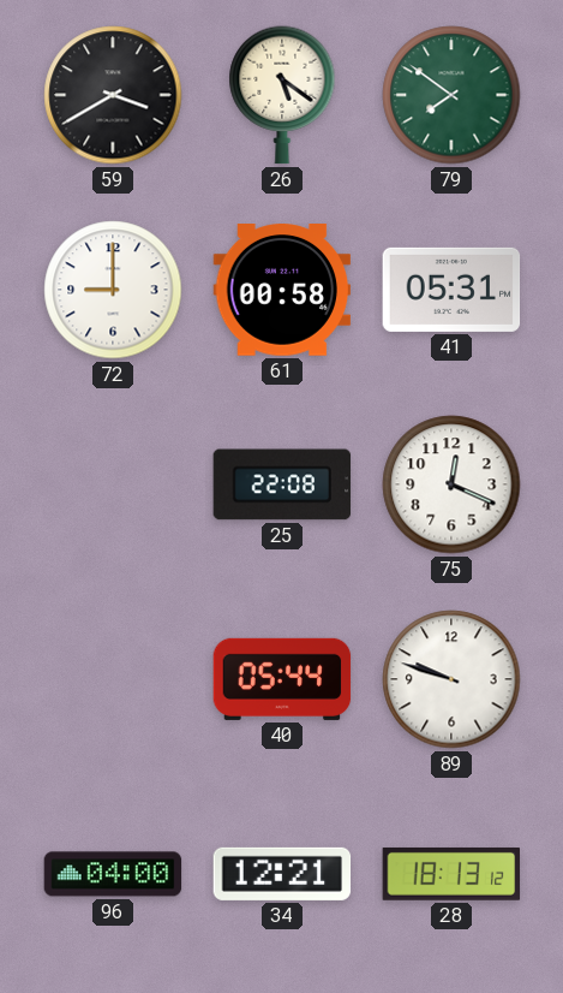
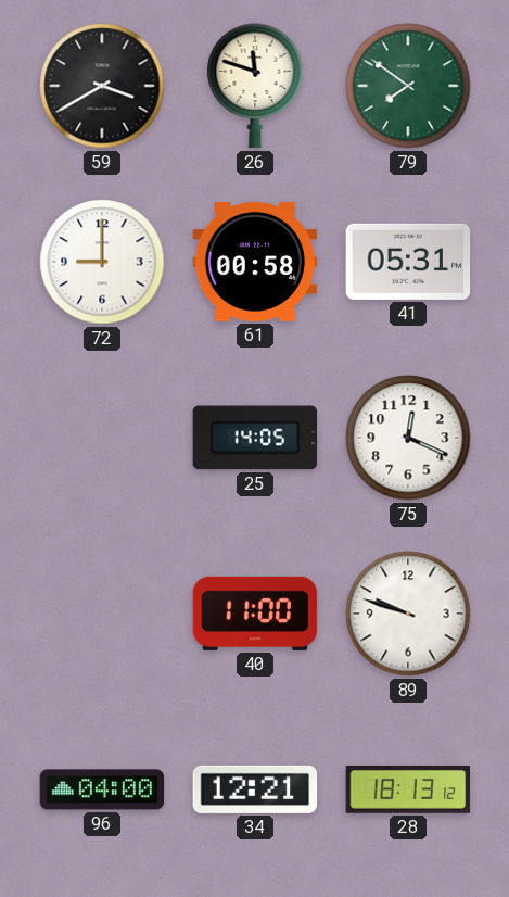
26: 5:21 -> 11:48
25: 22:08 -> 14:05
40: 05:44 -> 11:00
